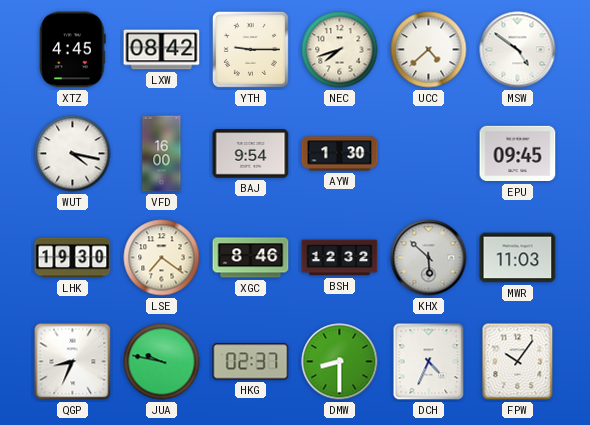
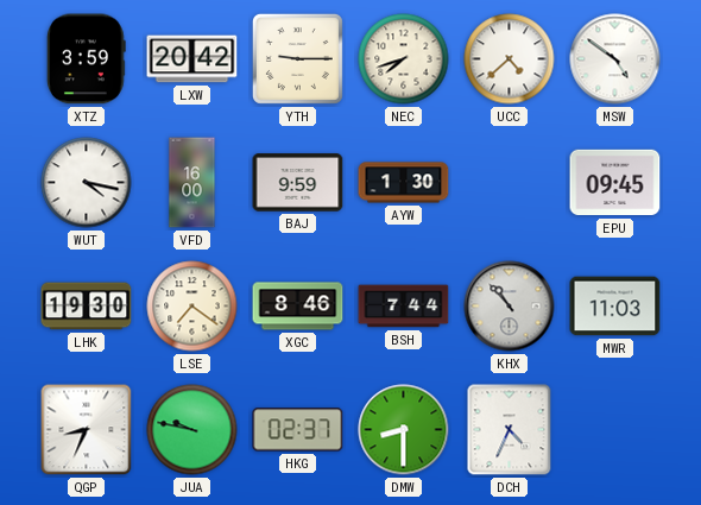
XTZ: 4:45 -> 3:59
LXW: 08:42 -> 20:42
BAJ: 9:54 -> 9:59
BSH: 12:32 -> 7:44
KHX: 5:52 -> 10:53
FPW: 10:06 -> none
